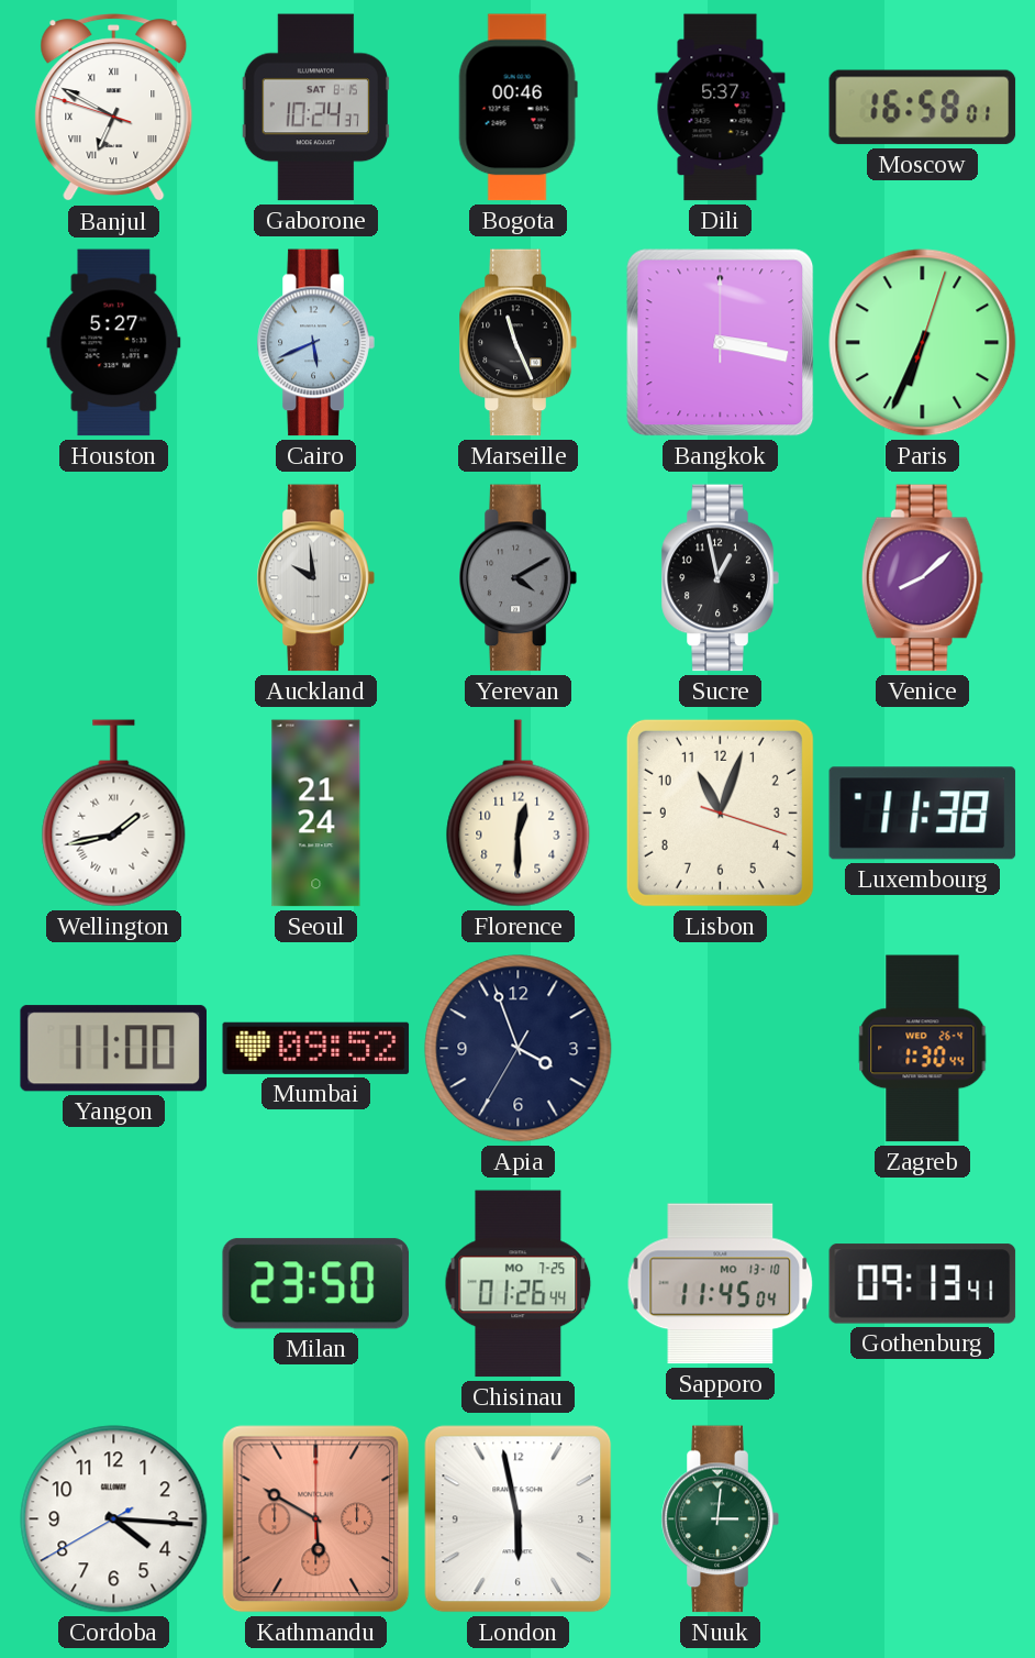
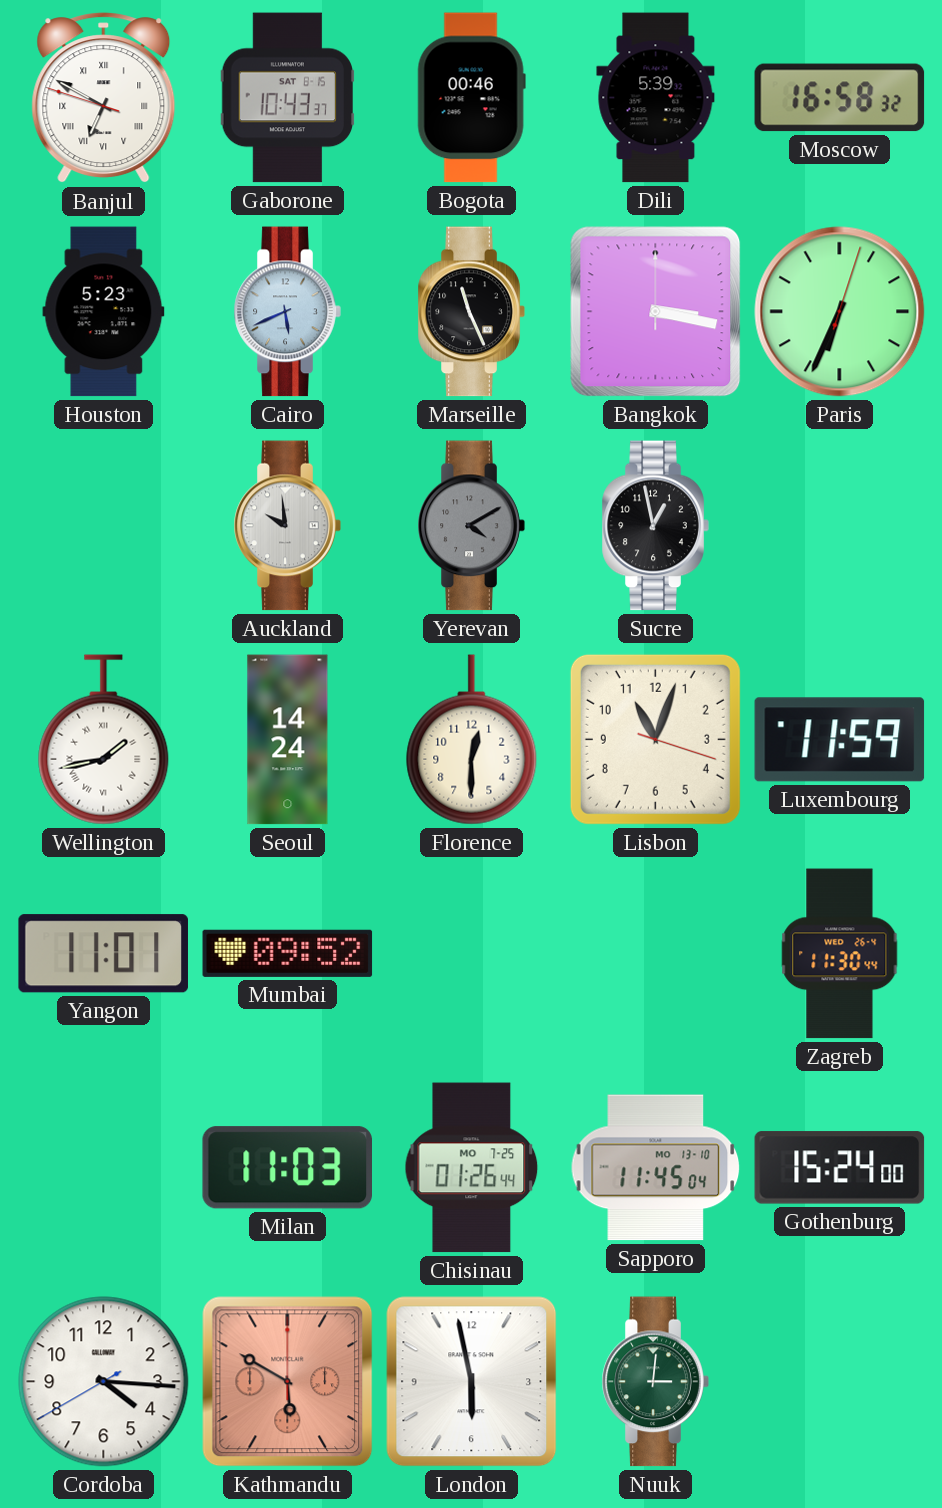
Gaborone: 10:24 -> 10:43
Dili: 5:37 -> 5:39
Moscow: 16:58:01 -> 16:58:32
Houston: 5:27 -> 5:23
Venice: 8:08 -> none
Seoul: 21:24 -> 14:24
Luxembourg: 11:38 -> 11:59
Yangon: 11:00 -> 11:01
Apia: 3:56 -> none
Zagreb: 1:30 -> 11:30
Milan: 23:50 -> 11:03
Gothenburg: 09:13 -> 15:24
